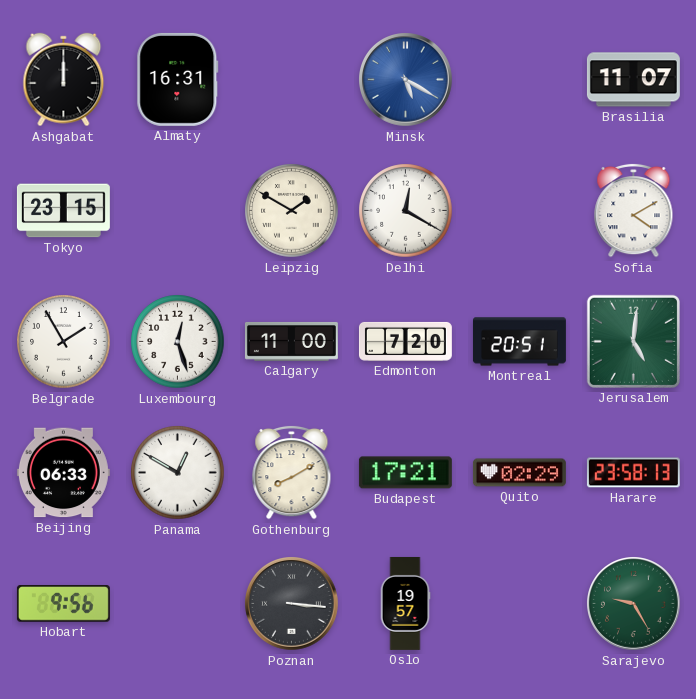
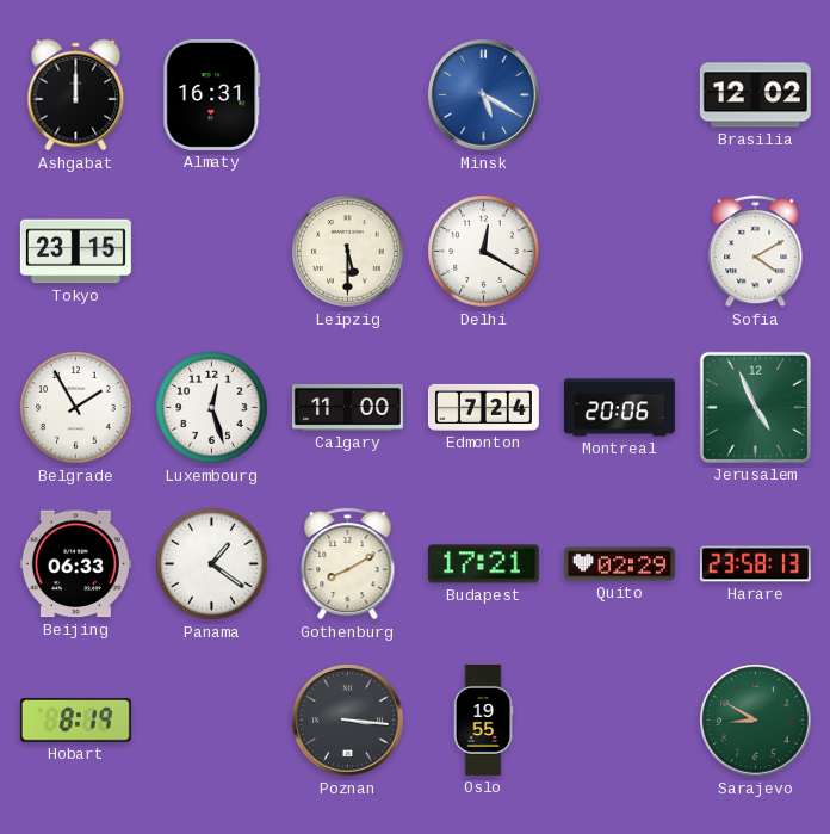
Brasilia: 11:07 -> 12:02
Leipzig: 1:50 -> 5:30
Edmonton: 7:20 -> 7:24
Montreal: 20:51 -> 20:06
Jerusalem: 5:01 -> 4:56
Panama: 12:50 -> 1:21
Hobart: 9:56 -> 8:19
Oslo: 19:57 -> 19:55
Sarajevo: 9:25 -> 8:50
